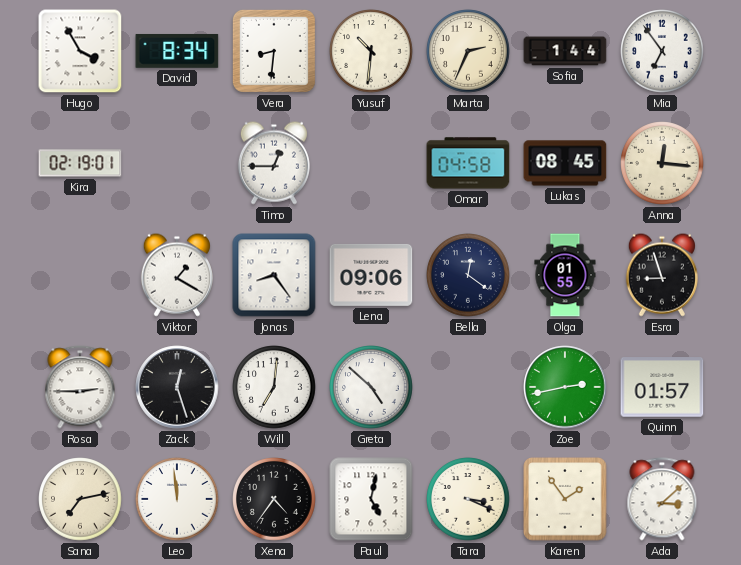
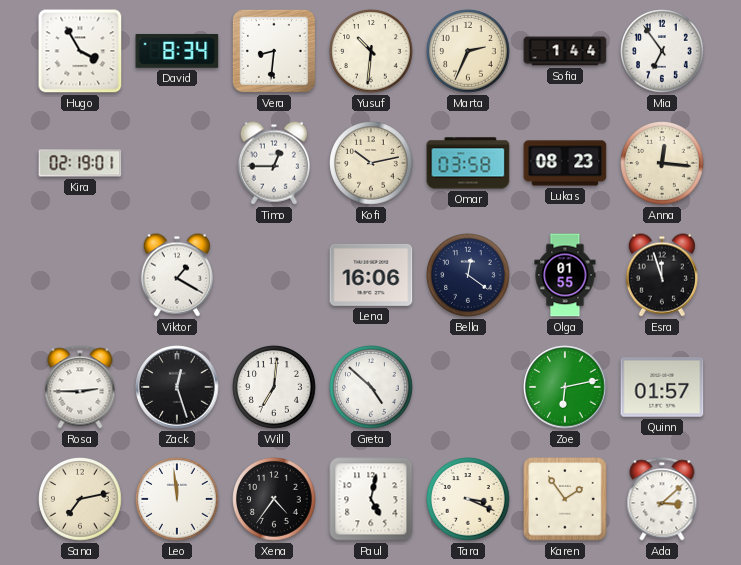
Kofi: none -> 10:13
Omar: 04:58 -> 03:58
Lukas: 08:45 -> 08:23
Jonas: 8:24 -> none
Lena: 09:06 -> 16:06
Esra: 8:57 -> 11:57
Zoe: 2:43 -> 6:13
